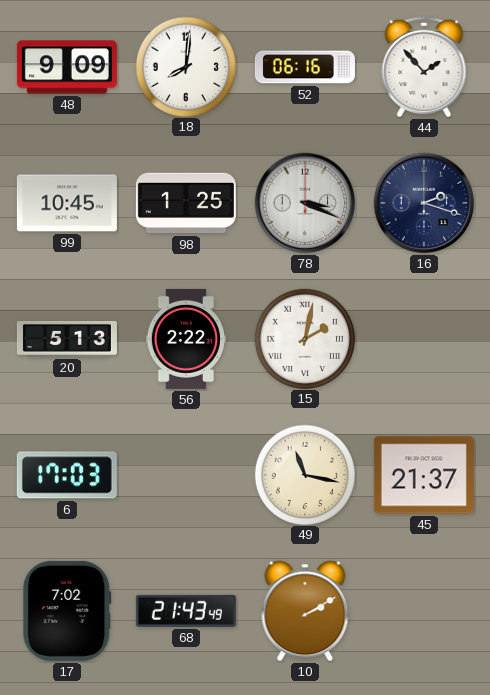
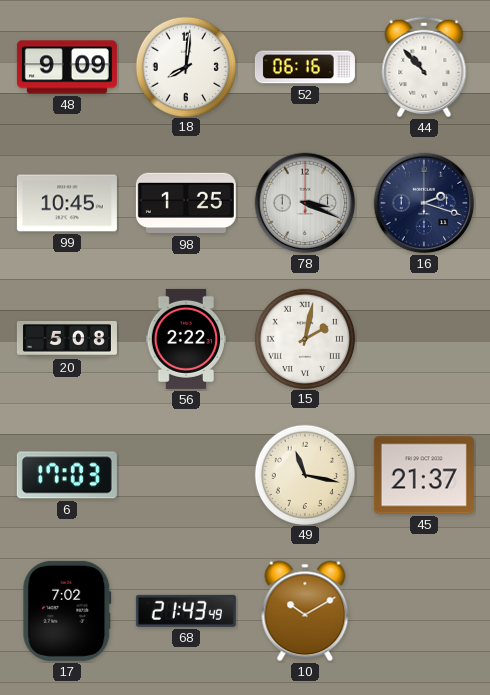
44: 1:53 -> 10:53
20: 5:13 -> 5:08
10: 2:10 -> 10:10
